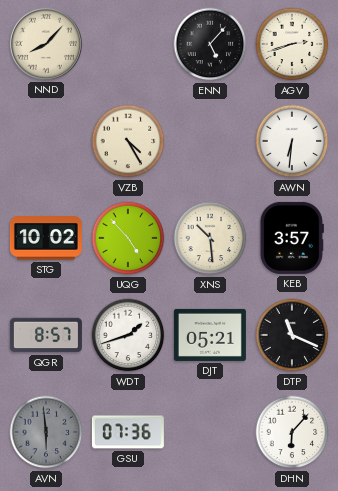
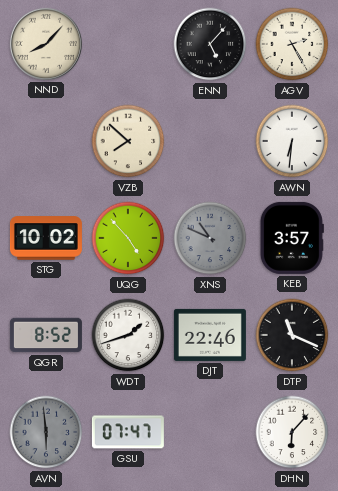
AGV: 2:42 -> 2:25
VZB: 4:25 -> 7:52
XNS: 10:29 -> 10:49
XNS dial: cream -> grey
QGR: 8:57 -> 8:52
DJT: 05:21 -> 22:46
GSU: 07:36 -> 07:47
